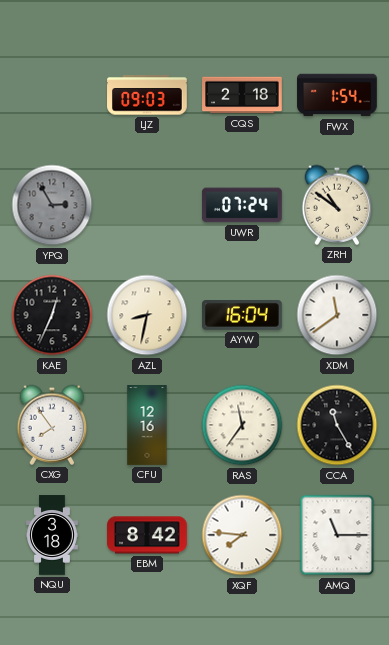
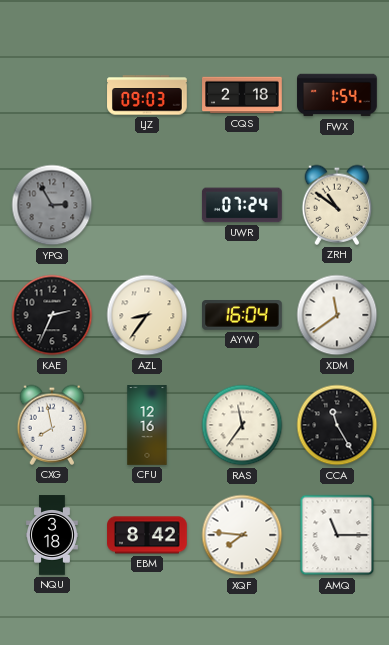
KAE: 12:34 -> 2:34
AZL: 8:32 -> 8:36
CXG: 7:54 -> 7:58
